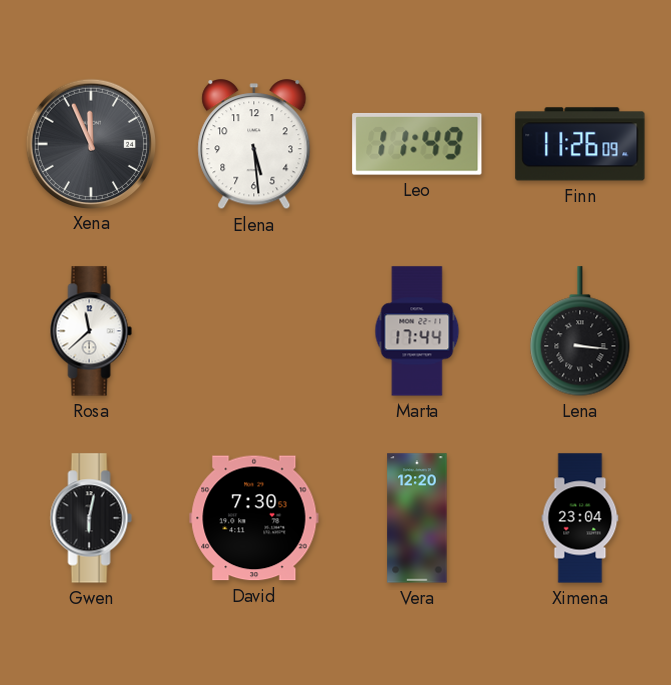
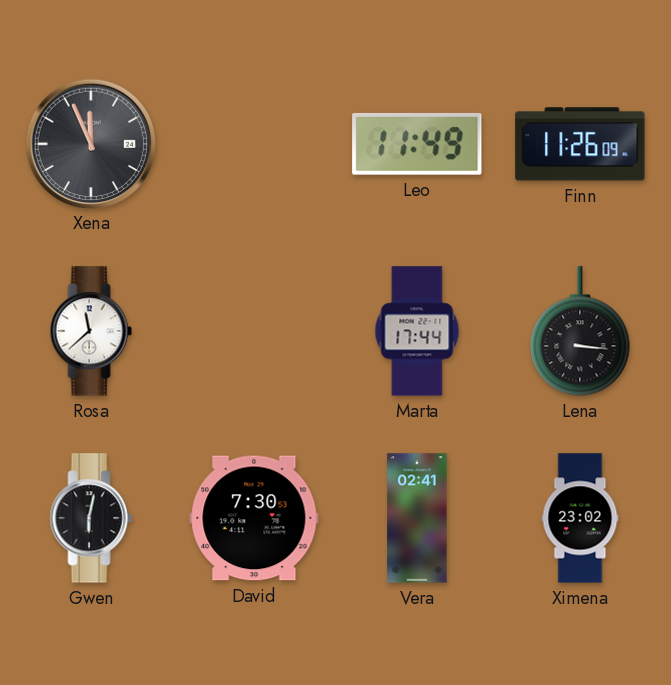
Elena: 5:29 -> none
Vera: 12:20 -> 02:41
Ximena: 23:04 -> 23:02
